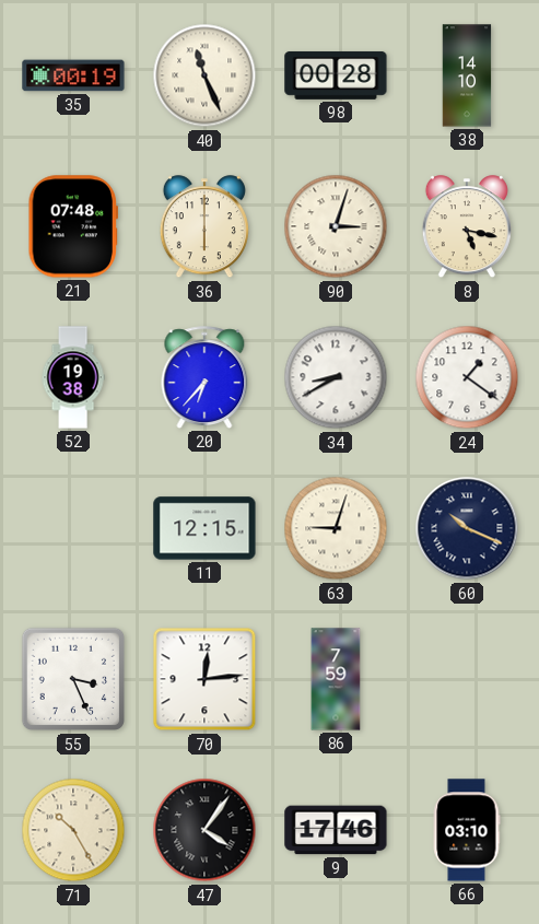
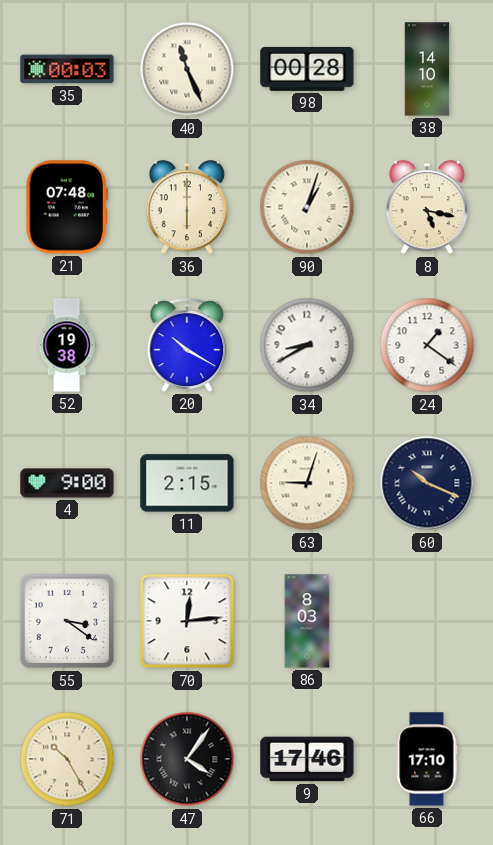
35: 00:19 -> 00:03
90: 3:03 -> 1:03
20: 6:37 -> 10:20
4: none -> 9:00
11: 12:15 -> 2:15
55: 3:26 -> 3:21
86: 7:59 -> 8:03
66: 03:10 -> 17:10
